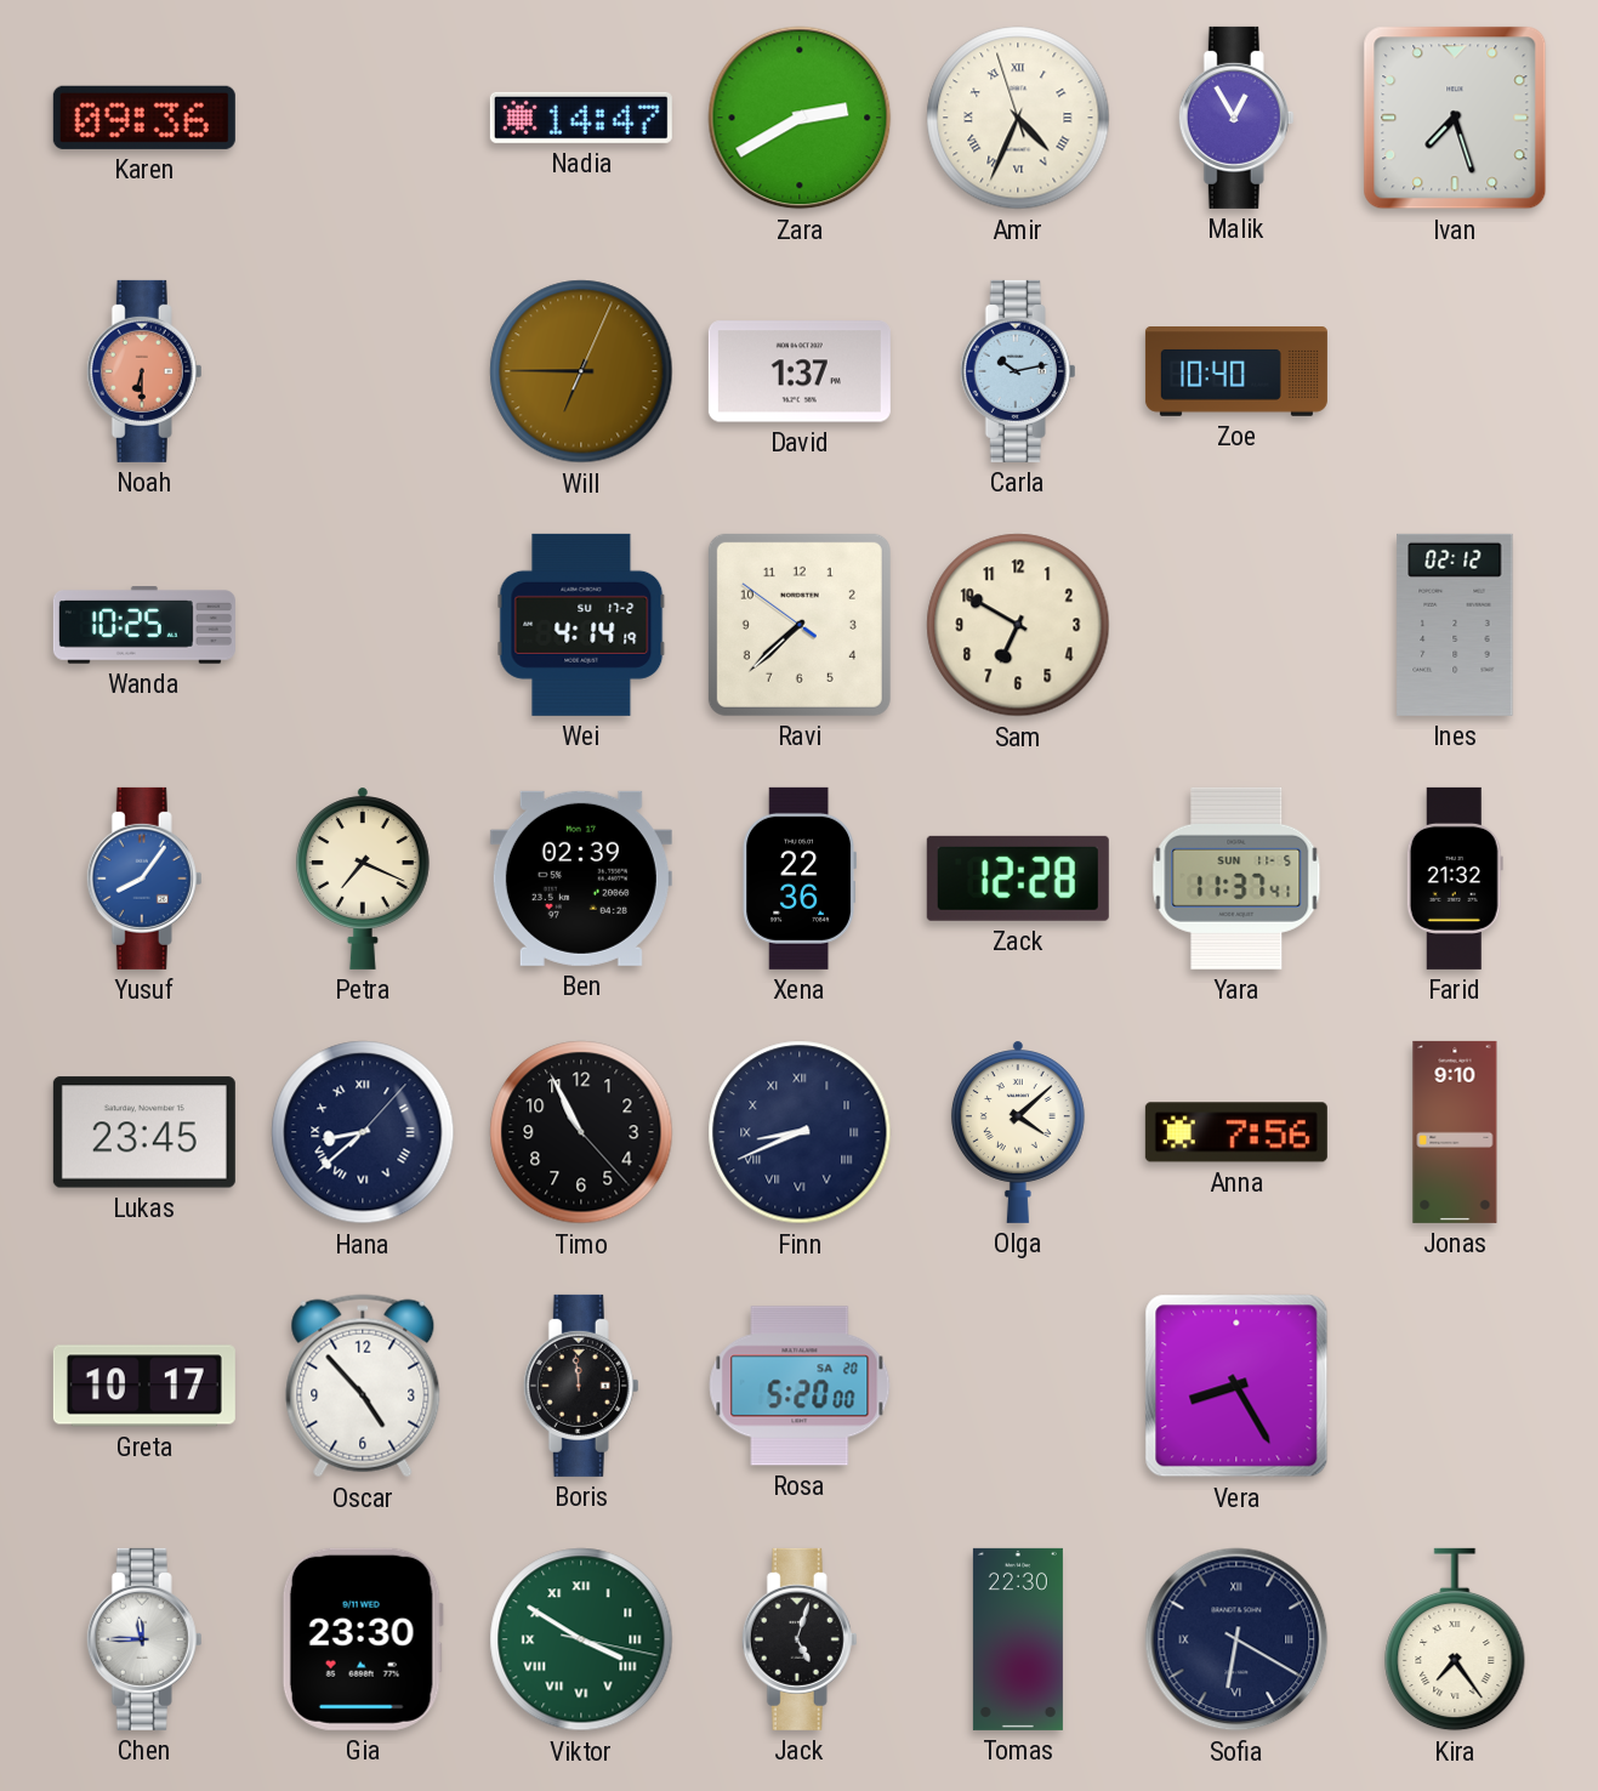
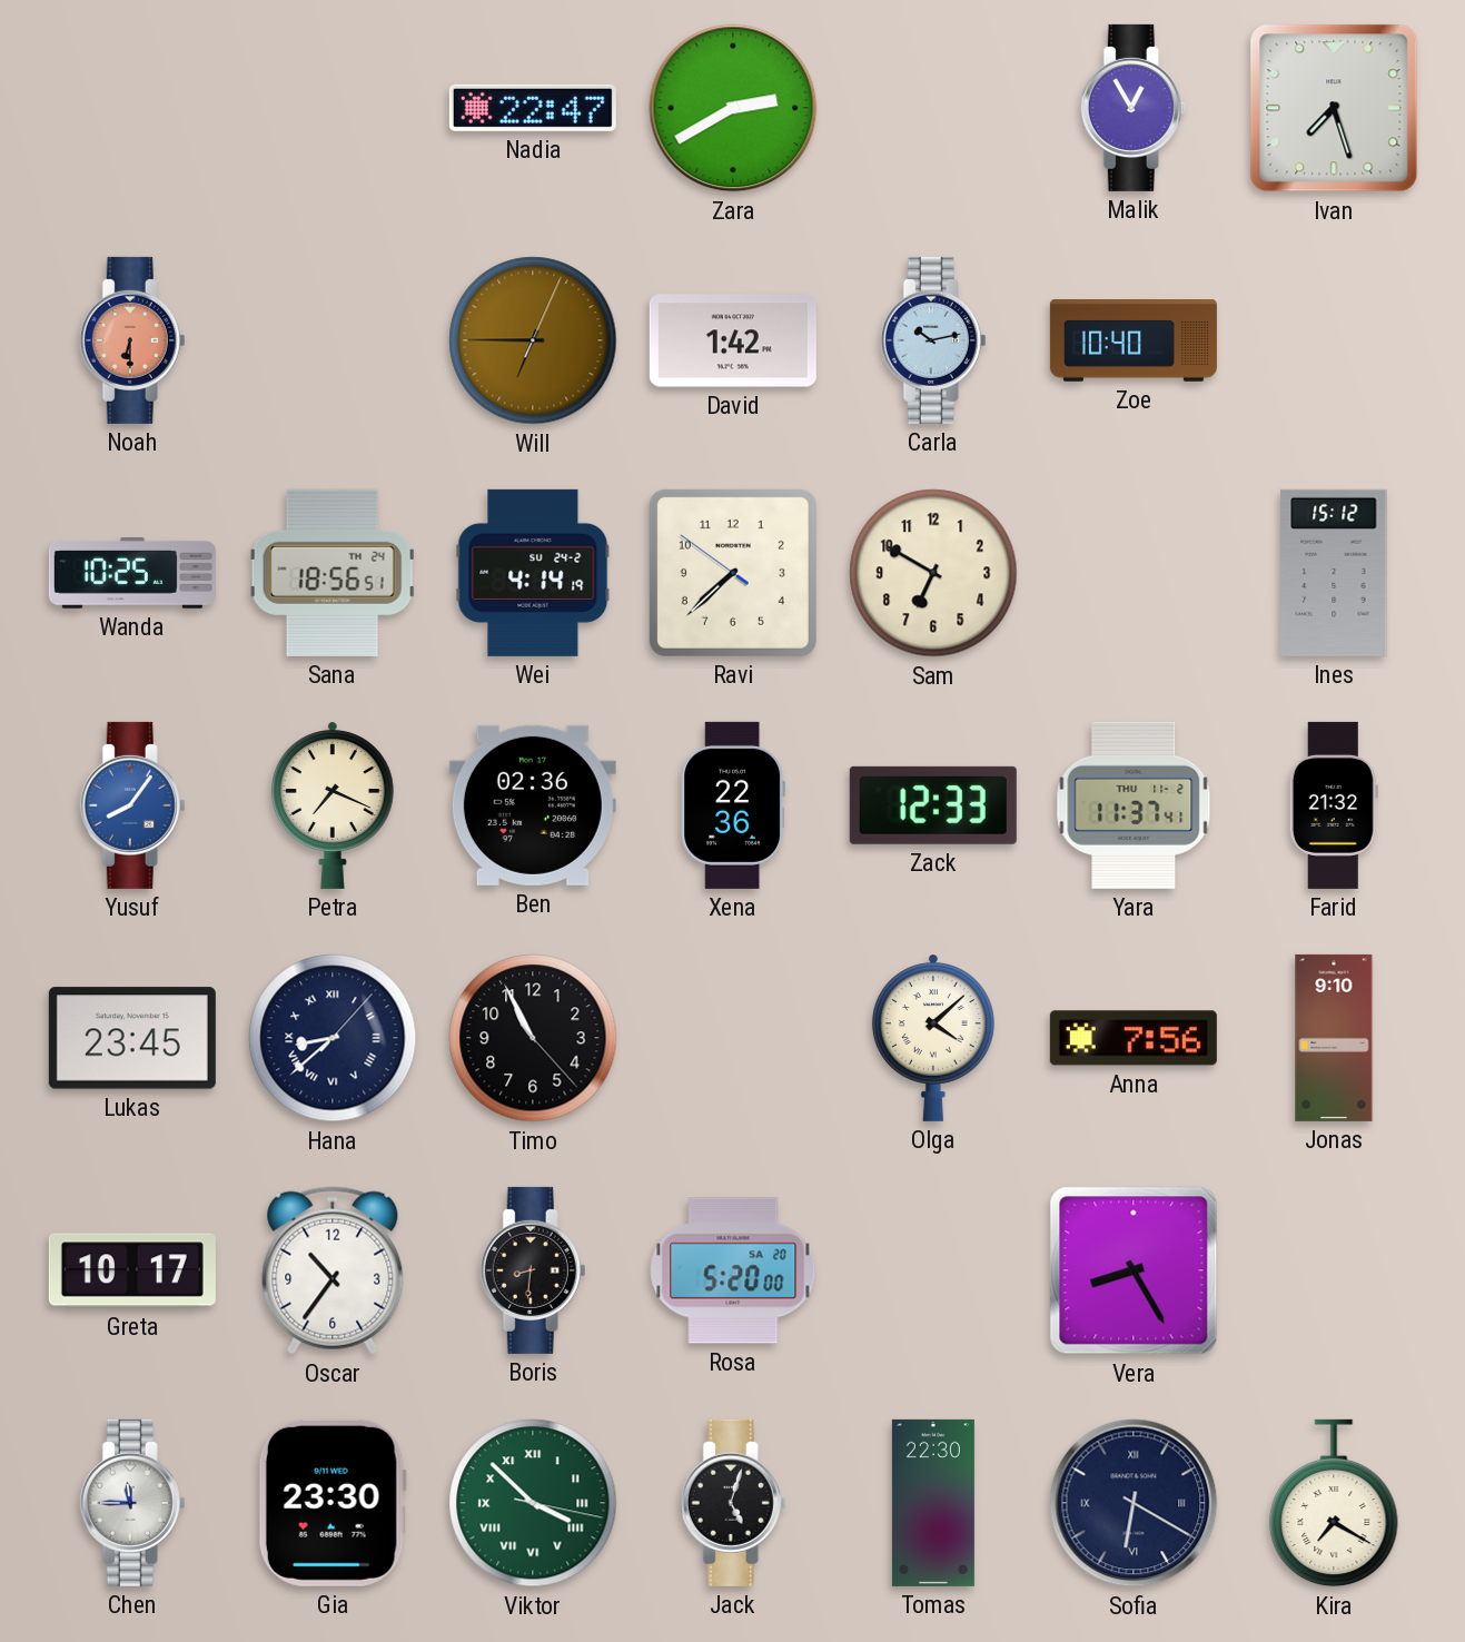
Karen: 09:36 -> none
Nadia: 14:47 -> 22:47
Amir: 4:33 -> none
David: 1:37 -> 1:42
Sana: none -> 18:56
Wei date: SU 17-2 -> SU 24-2
Ines: 02:12 -> 15:12
Ben: 02:39 -> 02:36
Zack: 12:28 -> 12:33
Yara date: SUN 11-5 -> THU 11-2
Finn: 8:41 -> none
Oscar: 4:53 -> 10:36
Boris: 11:59 -> 8:31
Viktor: 3:50 -> 3:52
Kira: 7:24 -> 7:20
